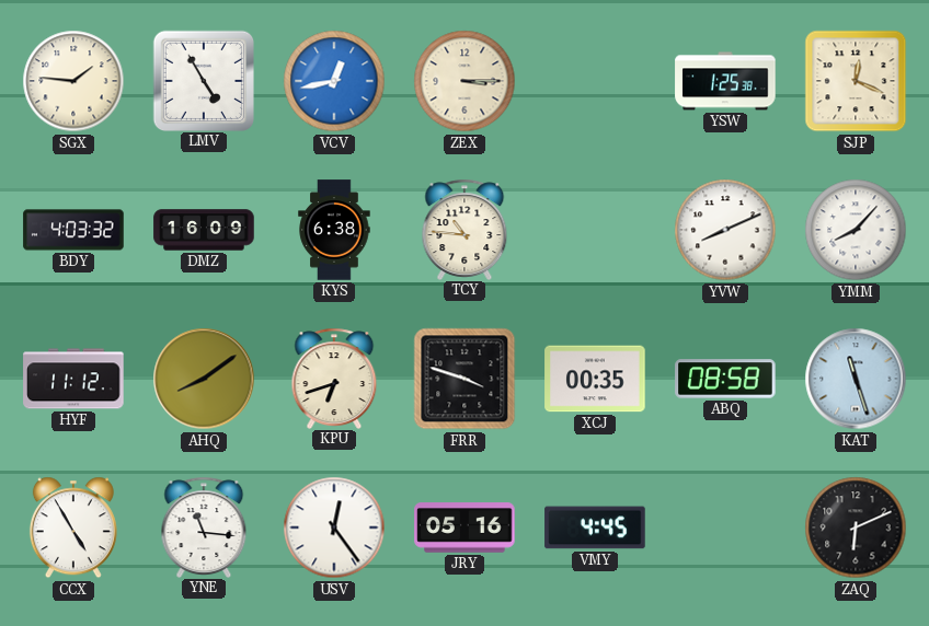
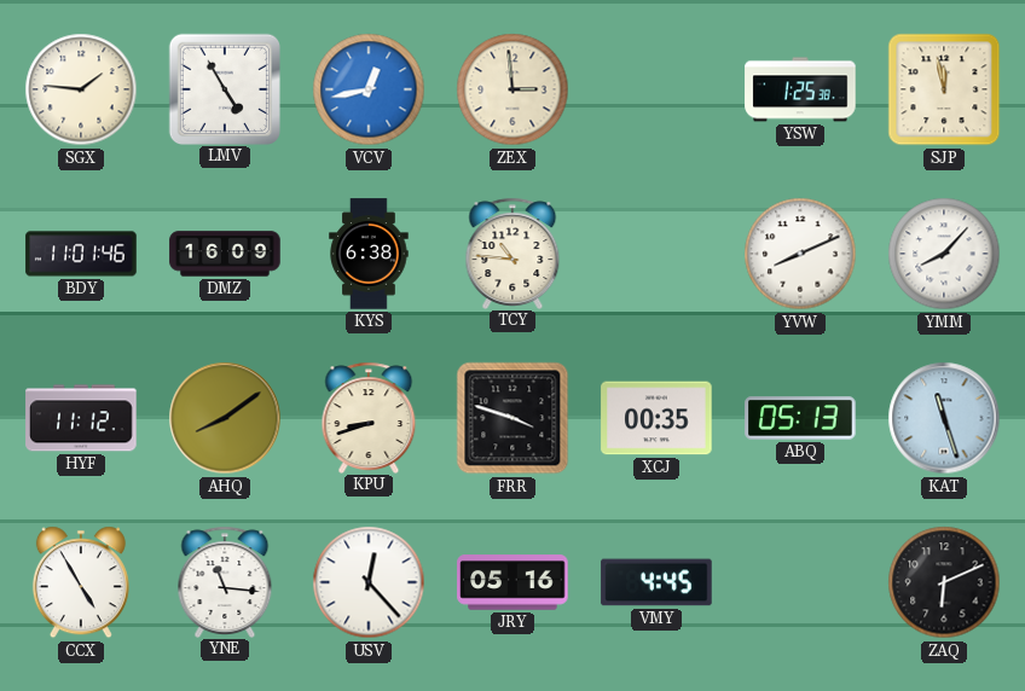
ZEX: 3:15 -> 2:59
SJP: 12:19 -> 11:58
BDY: 4:03 -> 11:01
KPU: 6:42 -> 8:42
ABQ: 08:58 -> 05:13
USV: 12:24 -> 12:23
